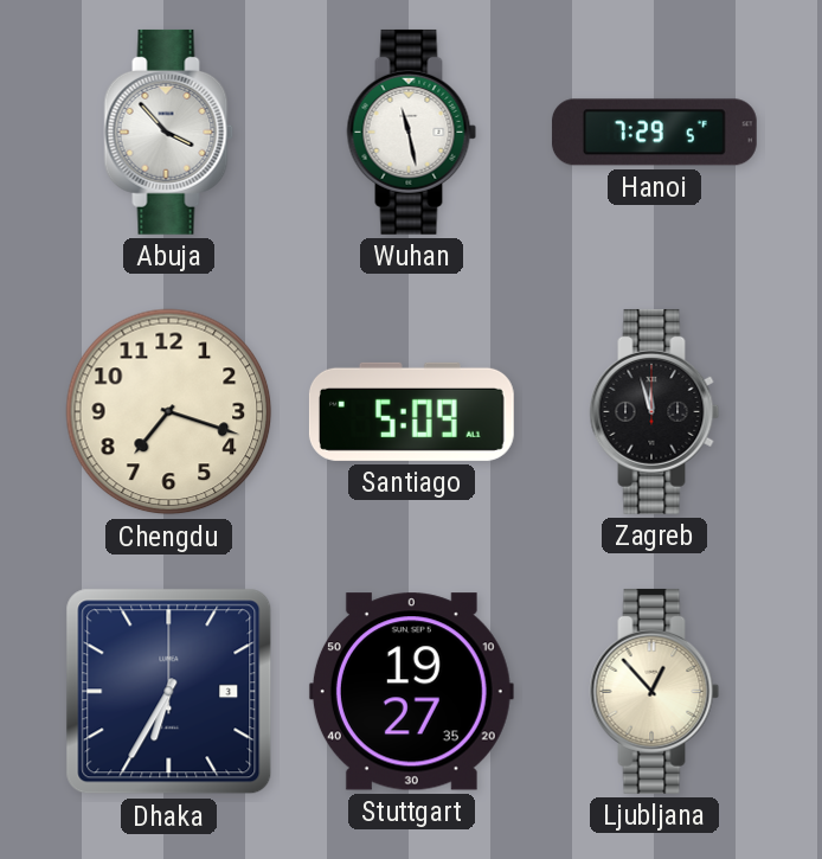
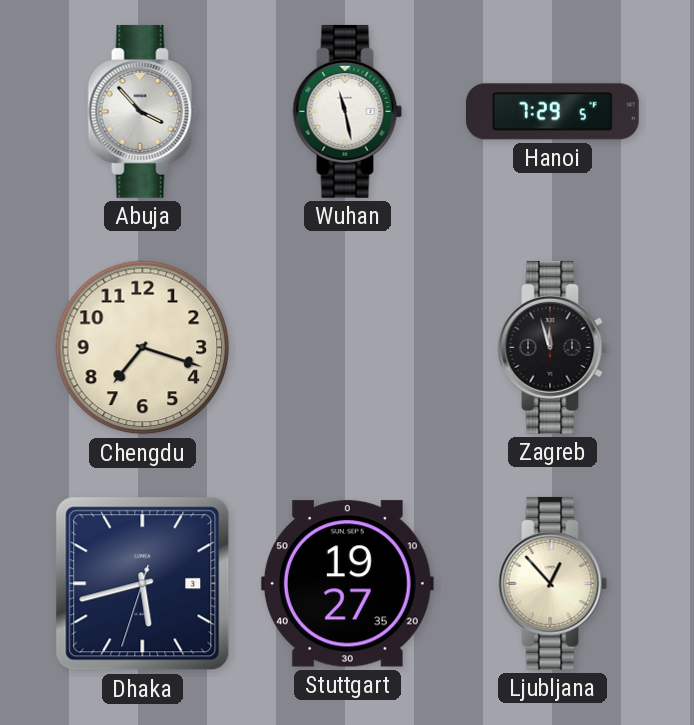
Santiago: 5:09 -> none
Dhaka: 6:35 -> 5:42
